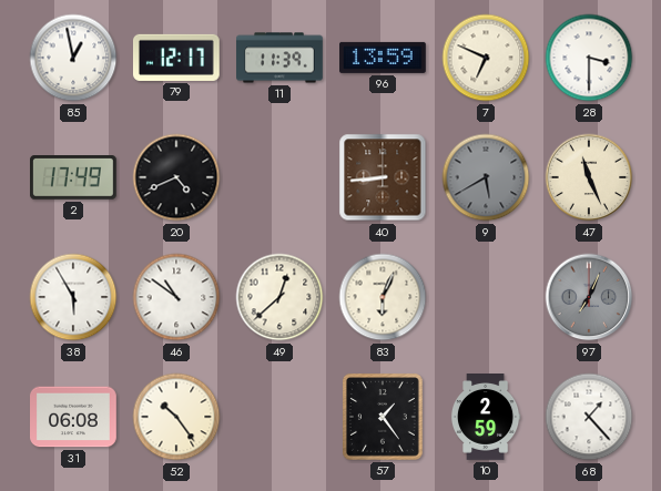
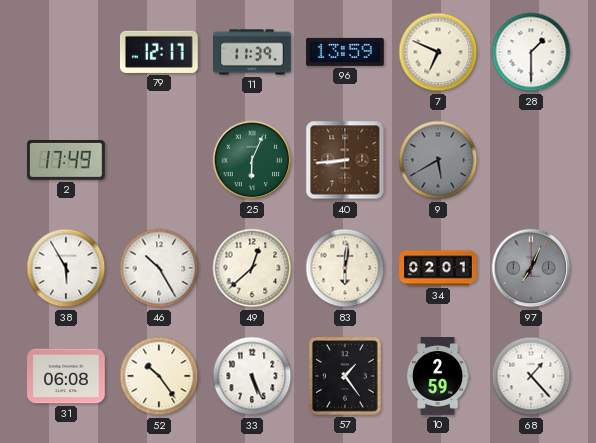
85: 12:58 -> none
28: 3:30 -> 1:30
20: 4:41 -> none
25: none -> 6:04
47: 11:26 -> none
46: 10:51 -> 10:25
83: 6:04 -> 6:01
34: none -> 02:01
33: none -> 5:26
